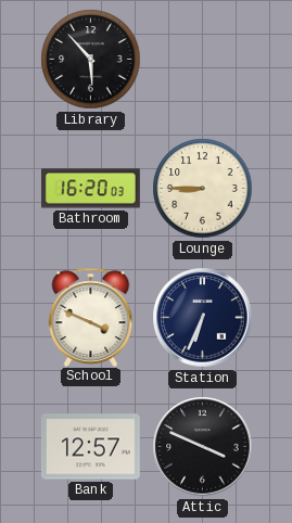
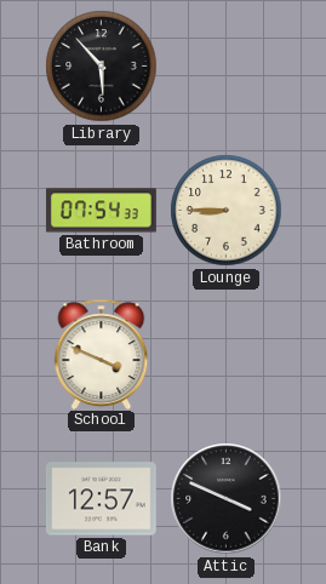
Bathroom: 16:20 -> 07:54
Station: 6:34 -> none
